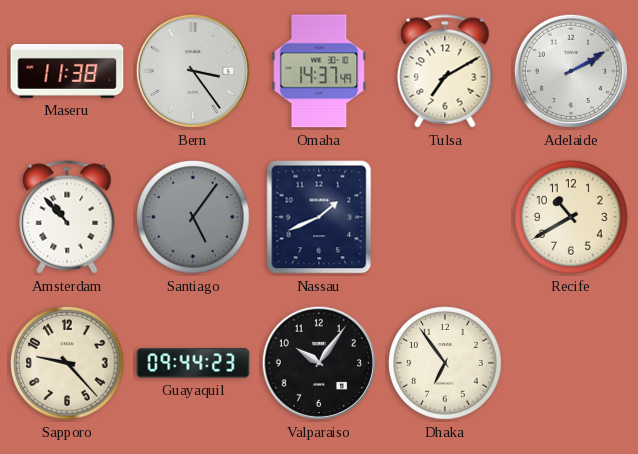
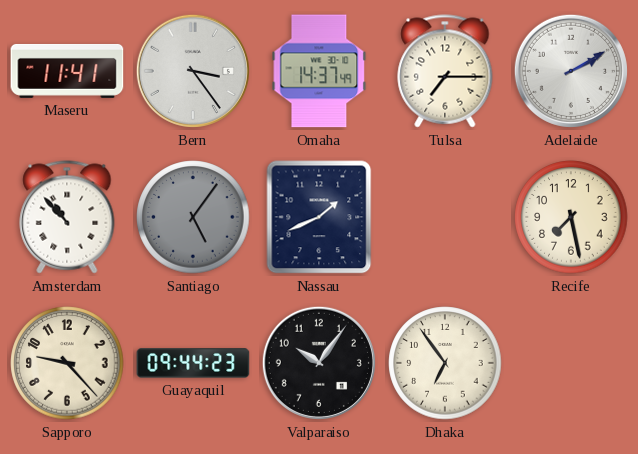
Maseru: 11:38 -> 11:41
Tulsa: 7:10 -> 7:15
Recife: 10:40 -> 7:28
